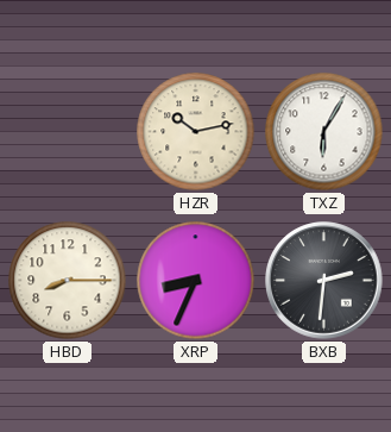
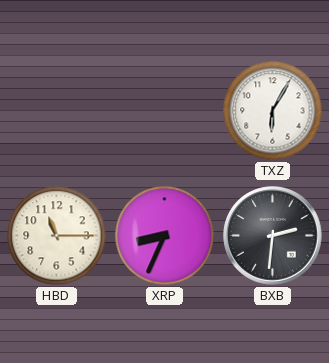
HZR: 10:13 -> none
HBD: 8:15 -> 11:15
